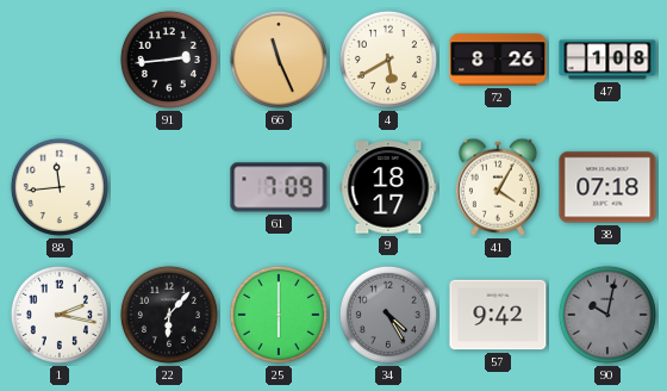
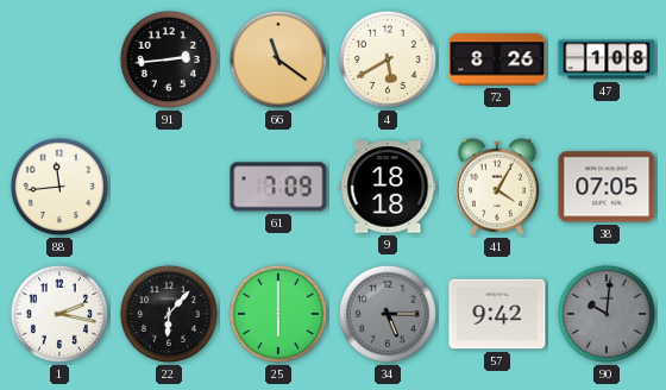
66: 11:26 -> 11:21
9: 18:17 -> 18:18
38: 07:18 -> 07:05
34: 4:25 -> 5:15
90: 10:02 -> 10:01
